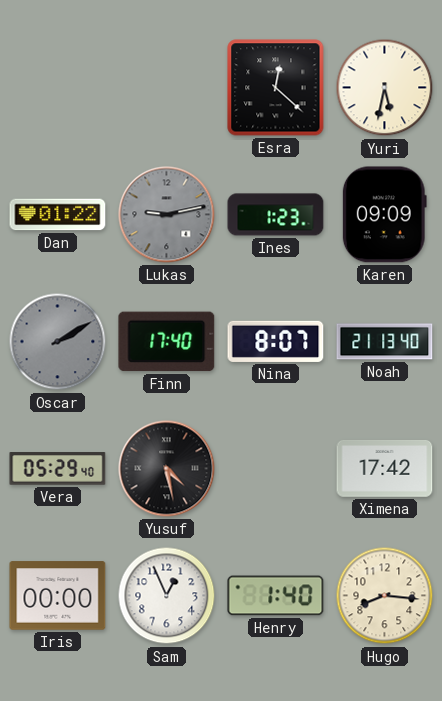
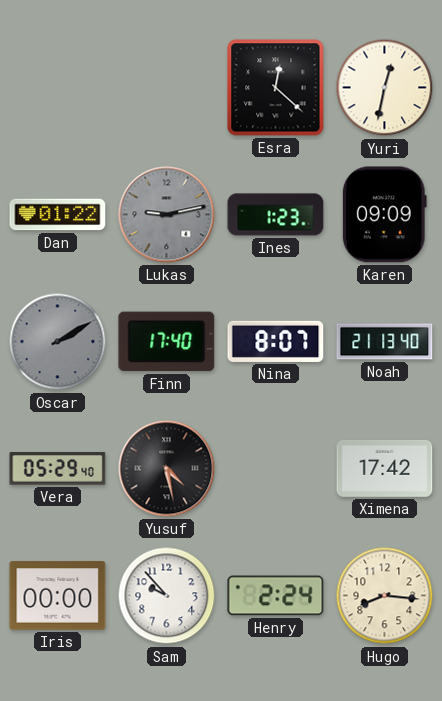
Yuri: 5:32 -> 12:32
Sam: 12:56 -> 9:53
Henry: 1:40 -> 2:24
